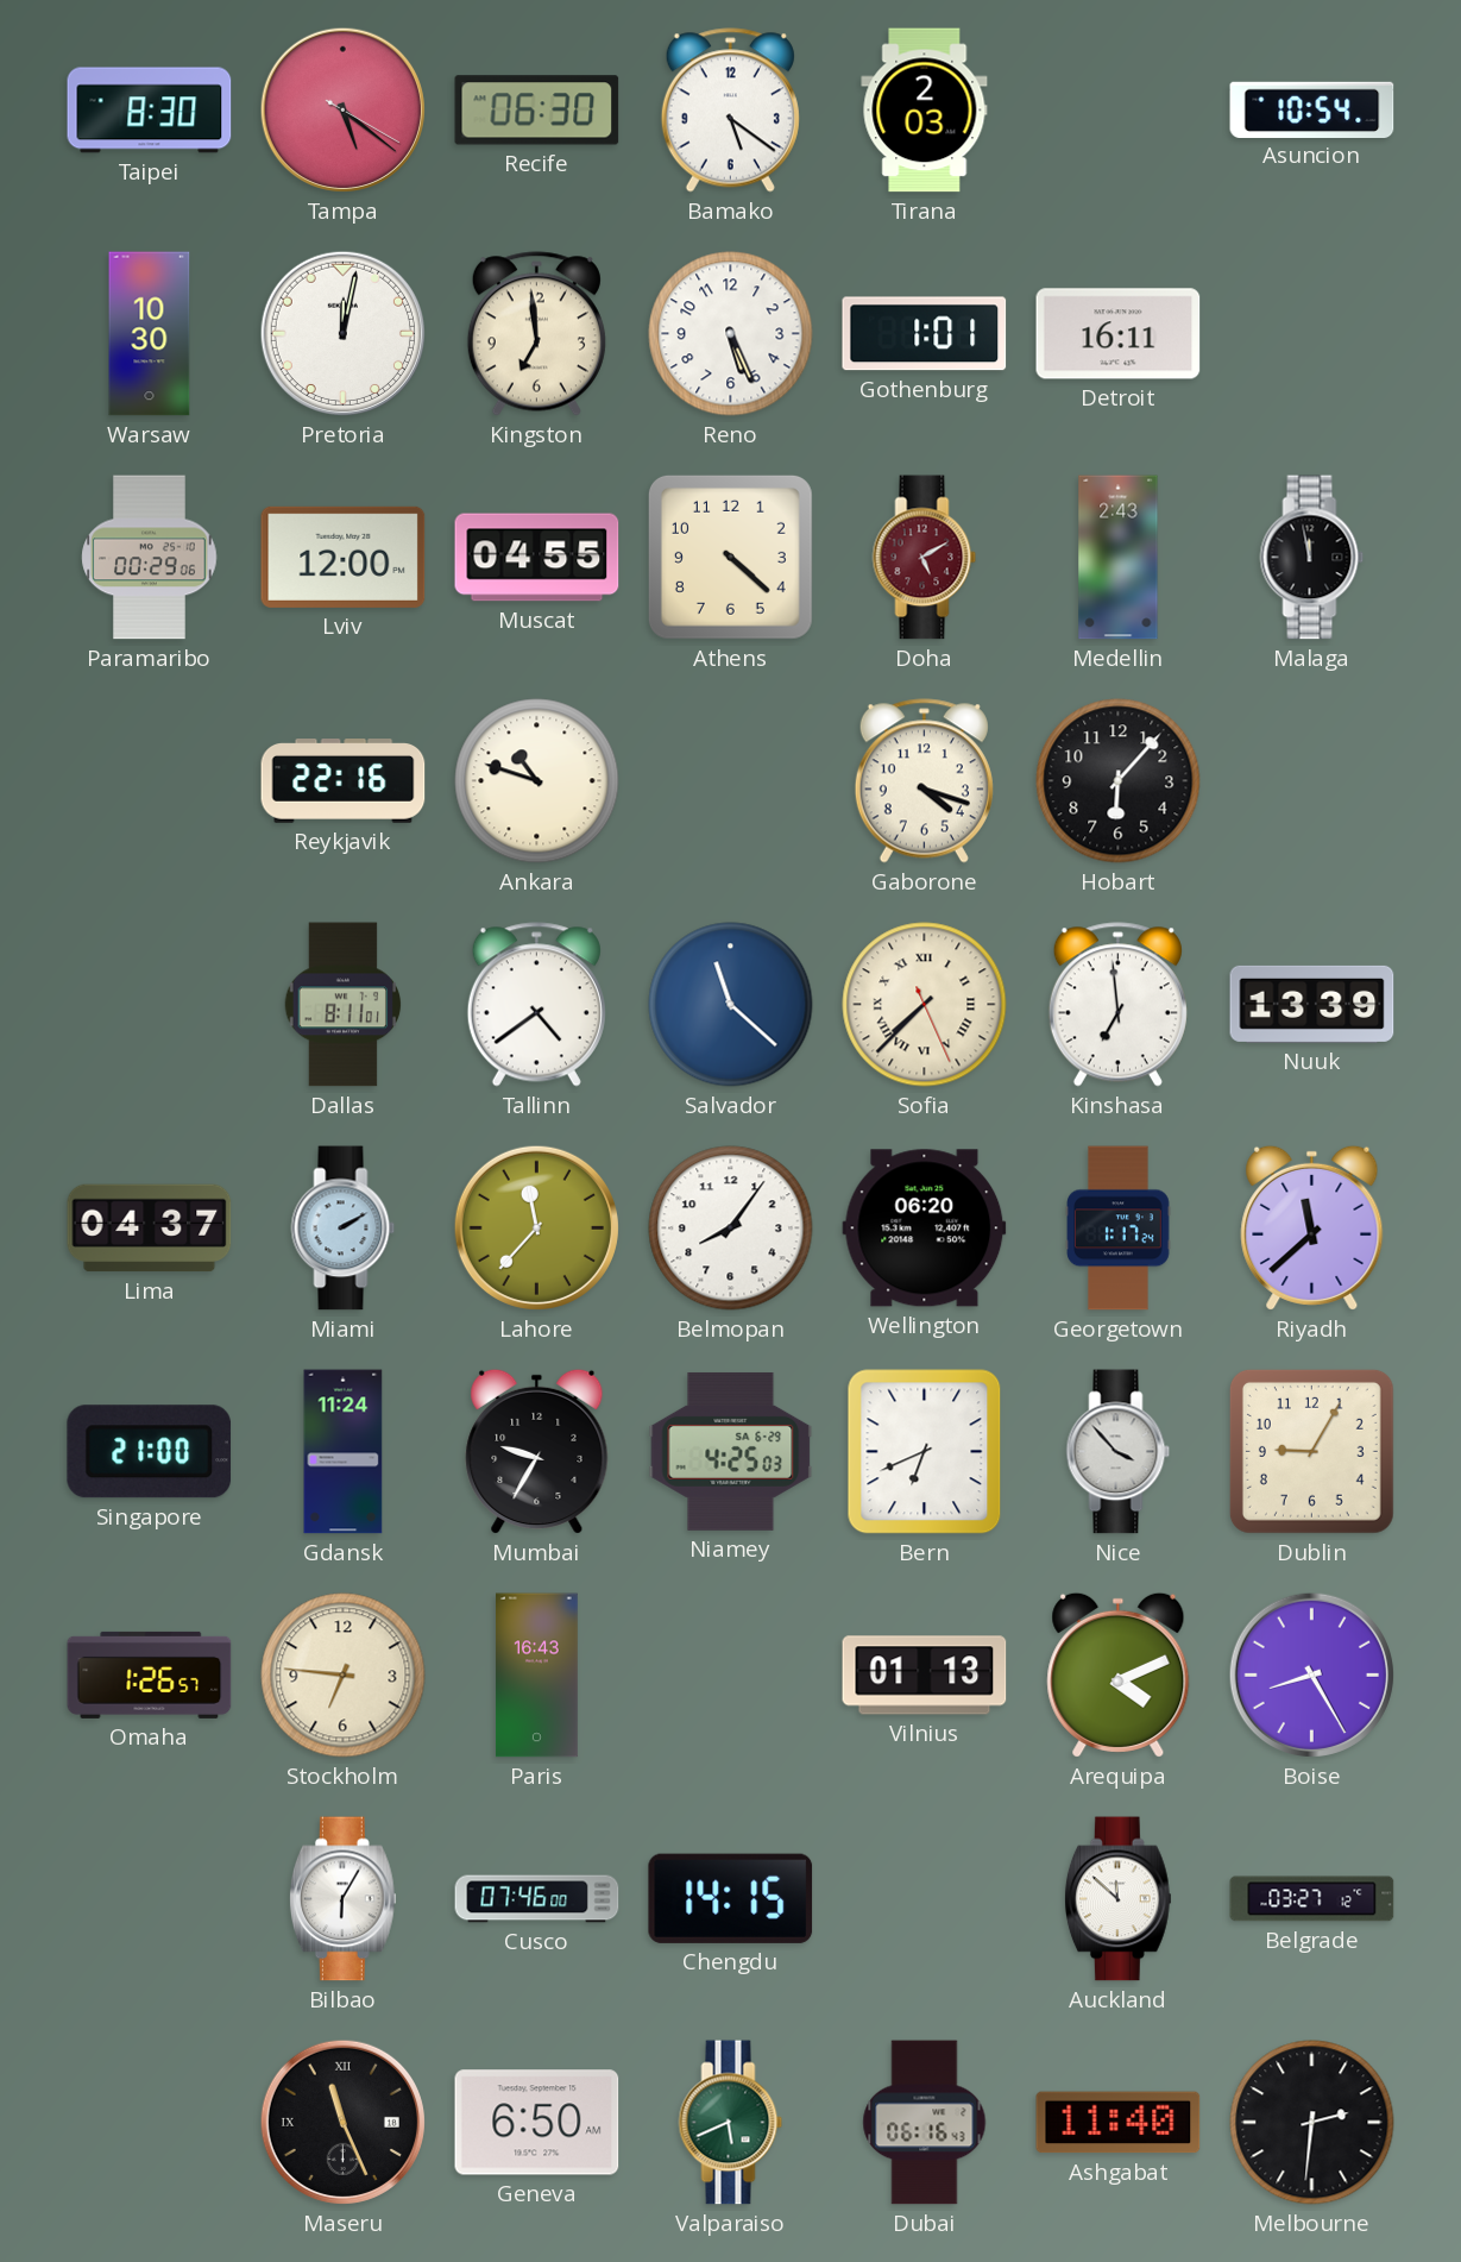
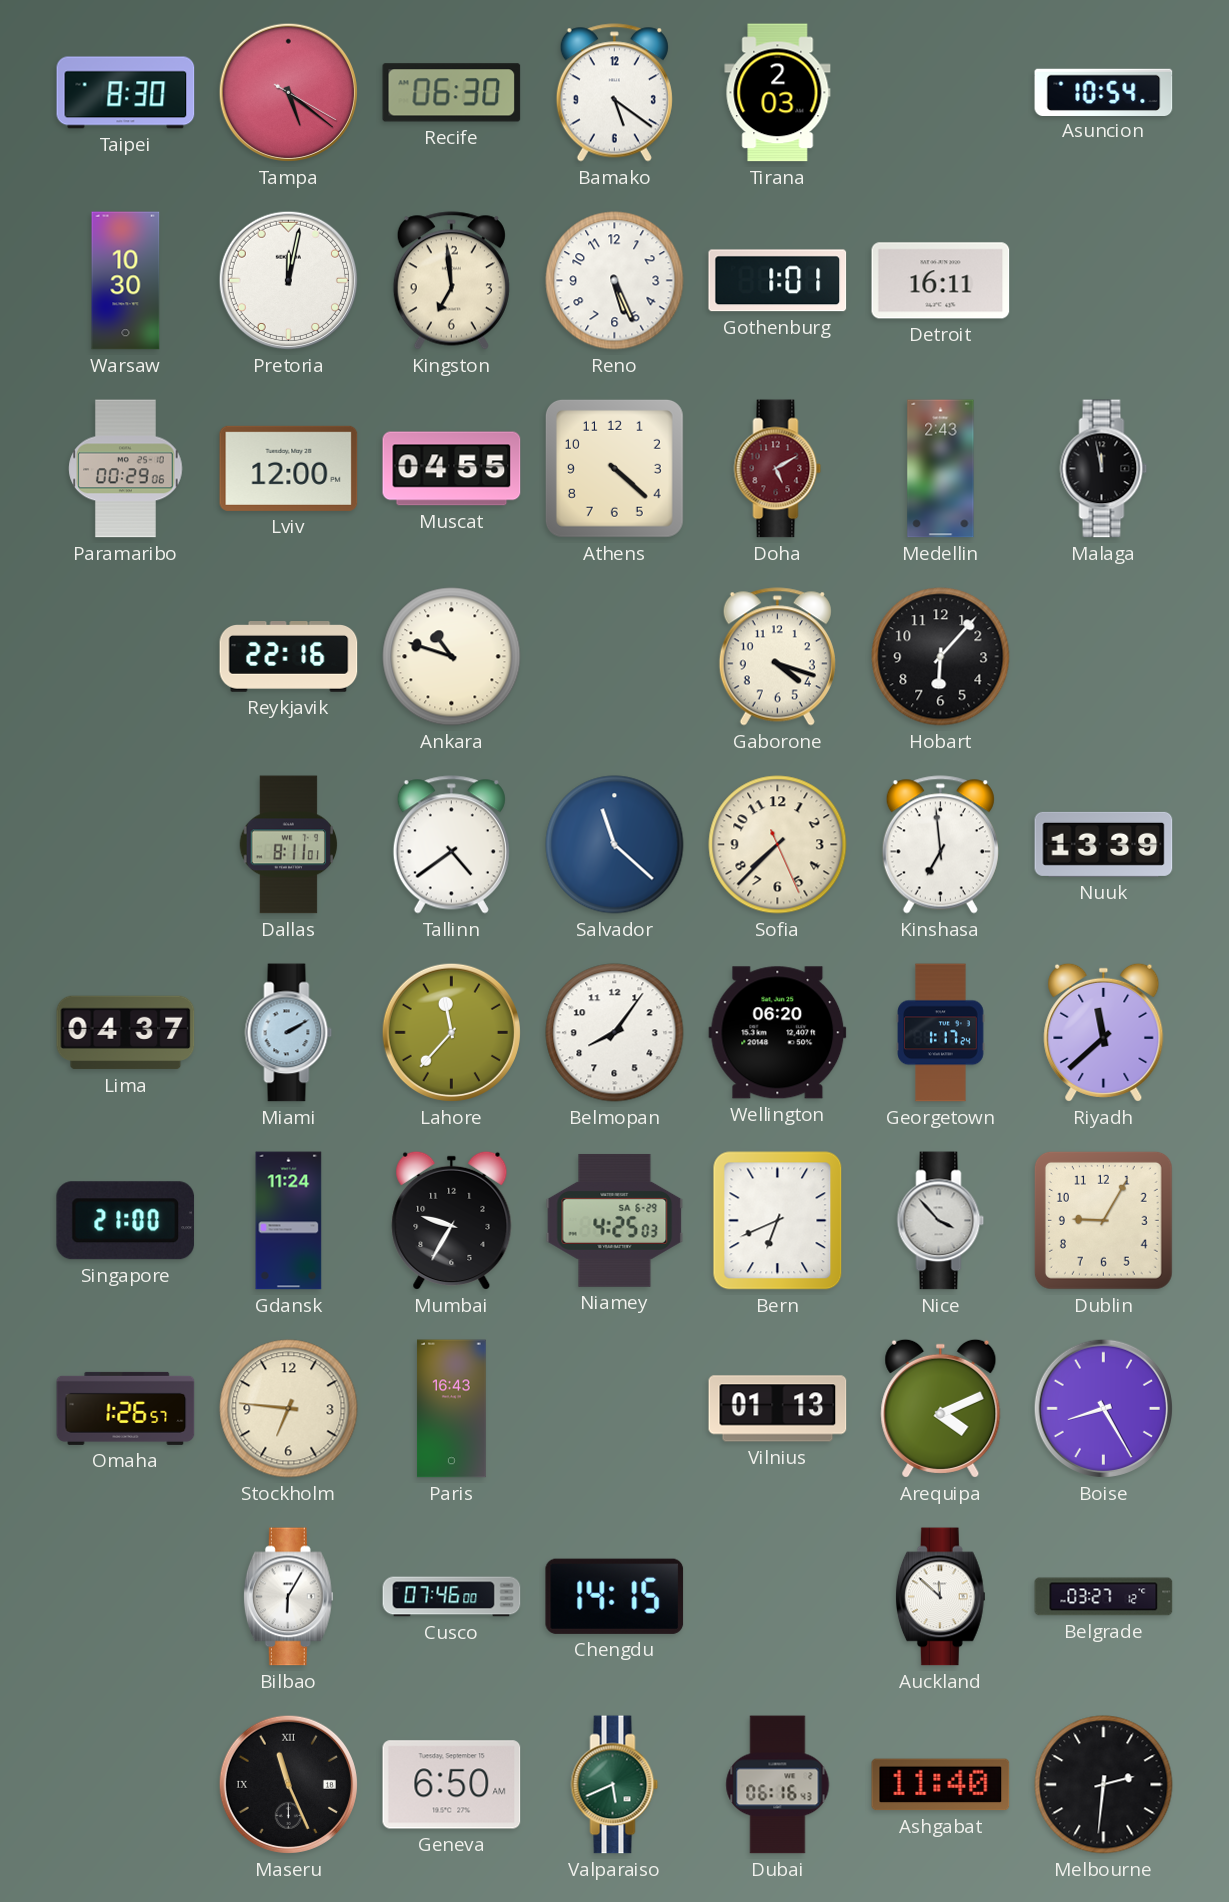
Sofia numerals: Roman -> Arabic
